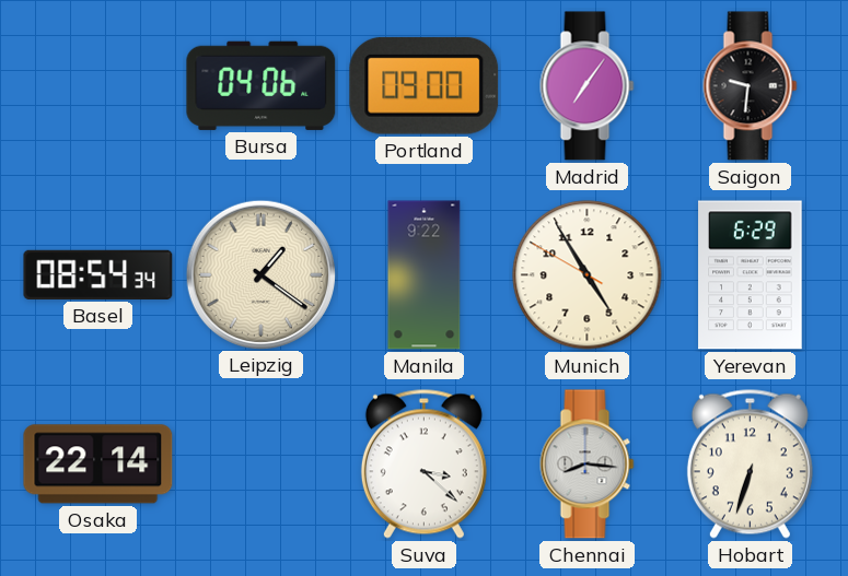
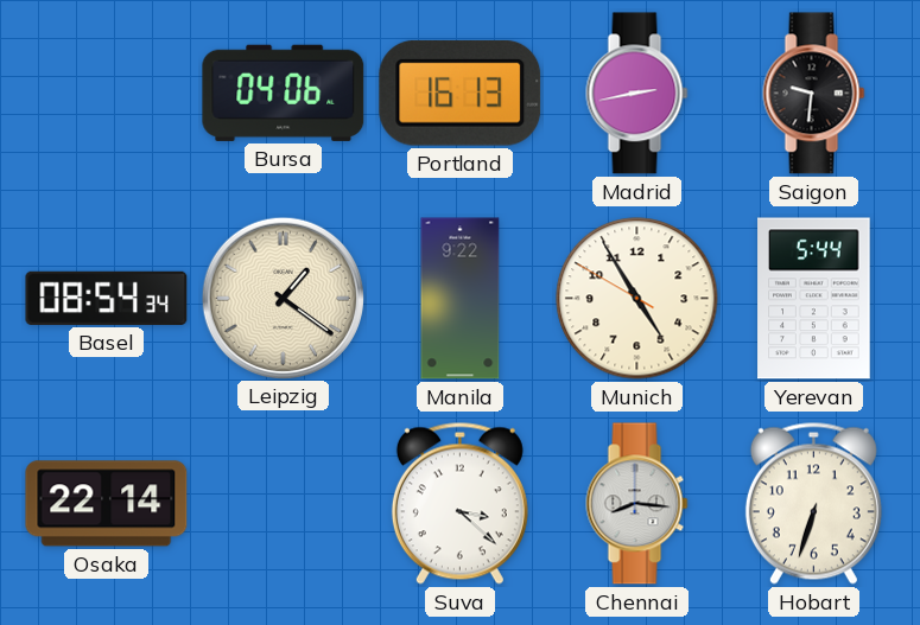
Portland: 09:00 -> 16:13
Madrid: 7:06 -> 2:43
Yerevan: 6:29 -> 5:44
